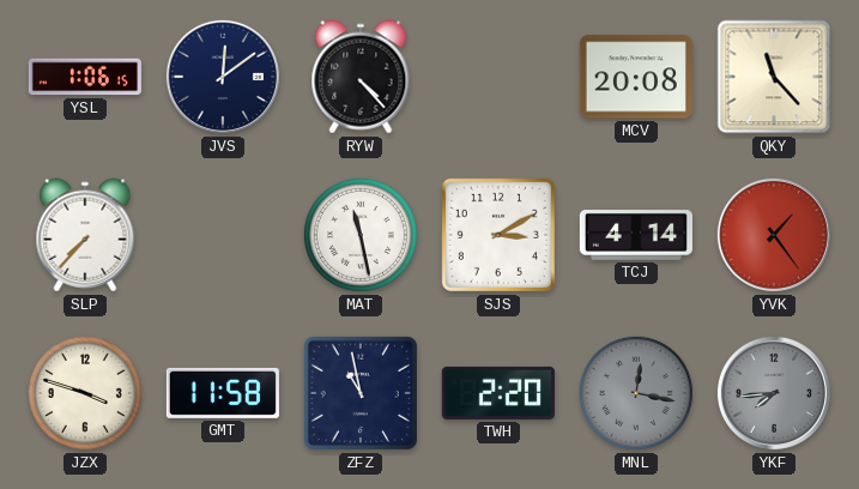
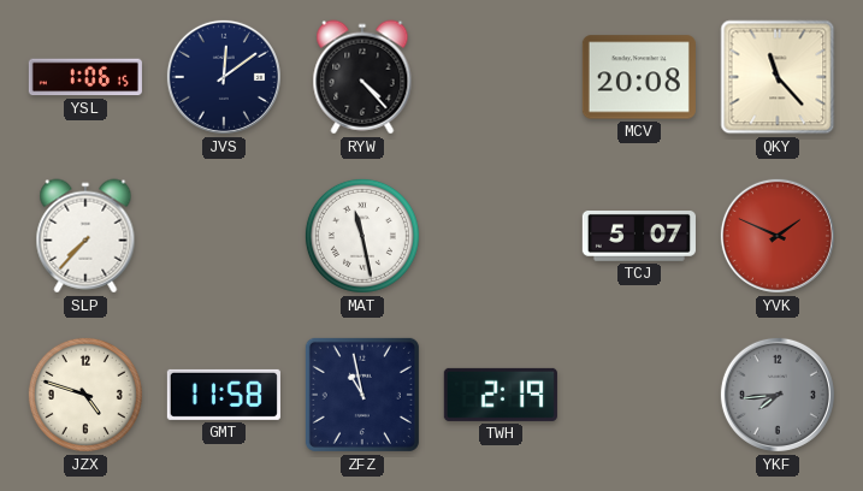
SJS: 3:10 -> none
TCJ: 4:14 -> 5:07
YVK: 1:24 -> 1:49
JZX: 3:48 -> 4:48
TWH: 2:20 -> 2:19
MNL: 12:17 -> none
